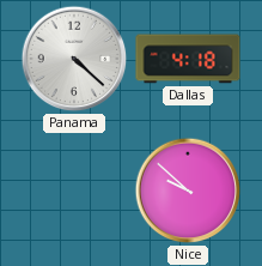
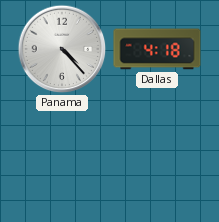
Panama: 4:22 -> 4:23
Nice: 9:52 -> none
